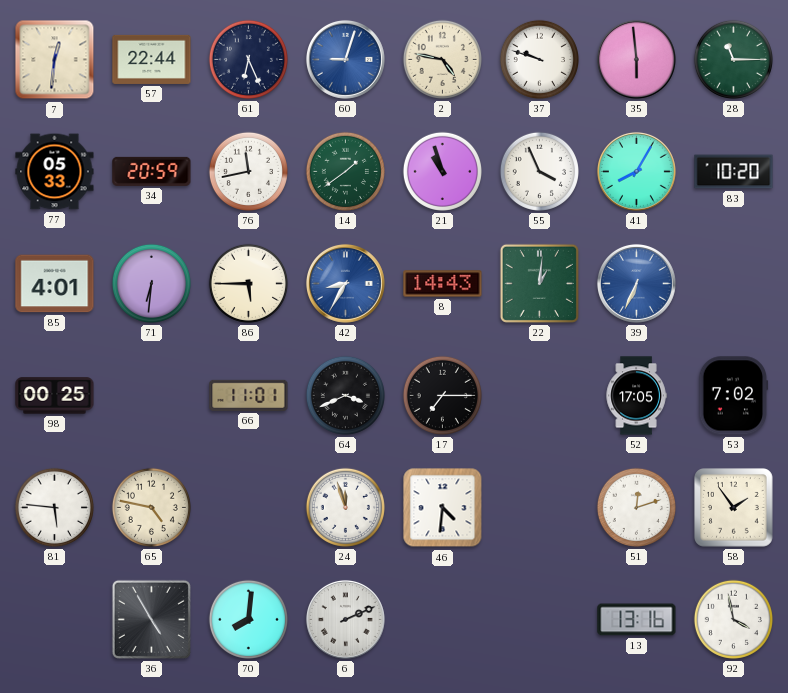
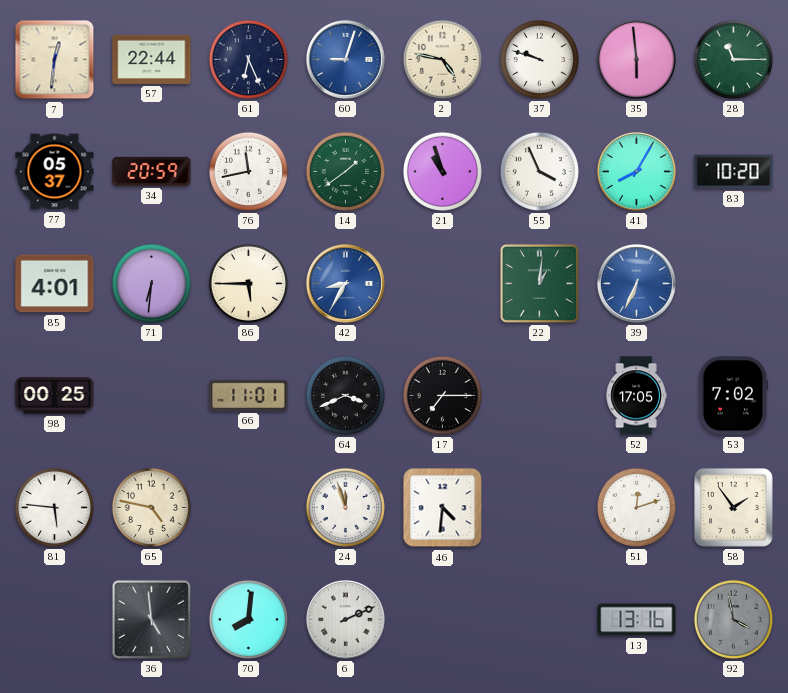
77: 05:33 -> 05:37
8: 14:43 -> none
36: 4:55 -> 4:59
92 dial: white -> grey
